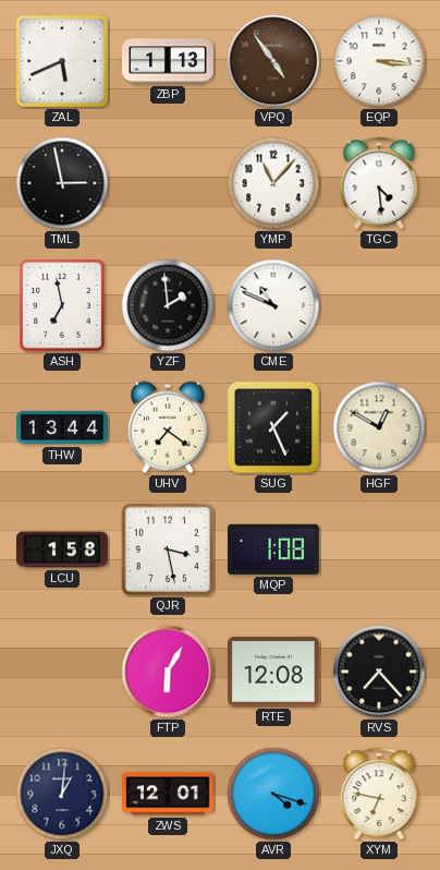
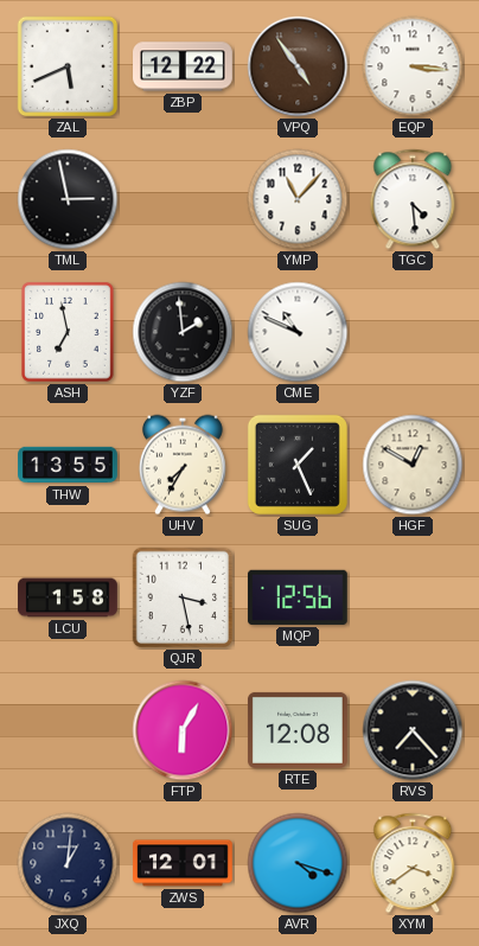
ZBP: 1:13 -> 12:22
THW: 13:44 -> 13:55
UHV: 7:21 -> 7:35
MQP: 1:08 -> 12:56
XYM: 6:47 -> 3:39
